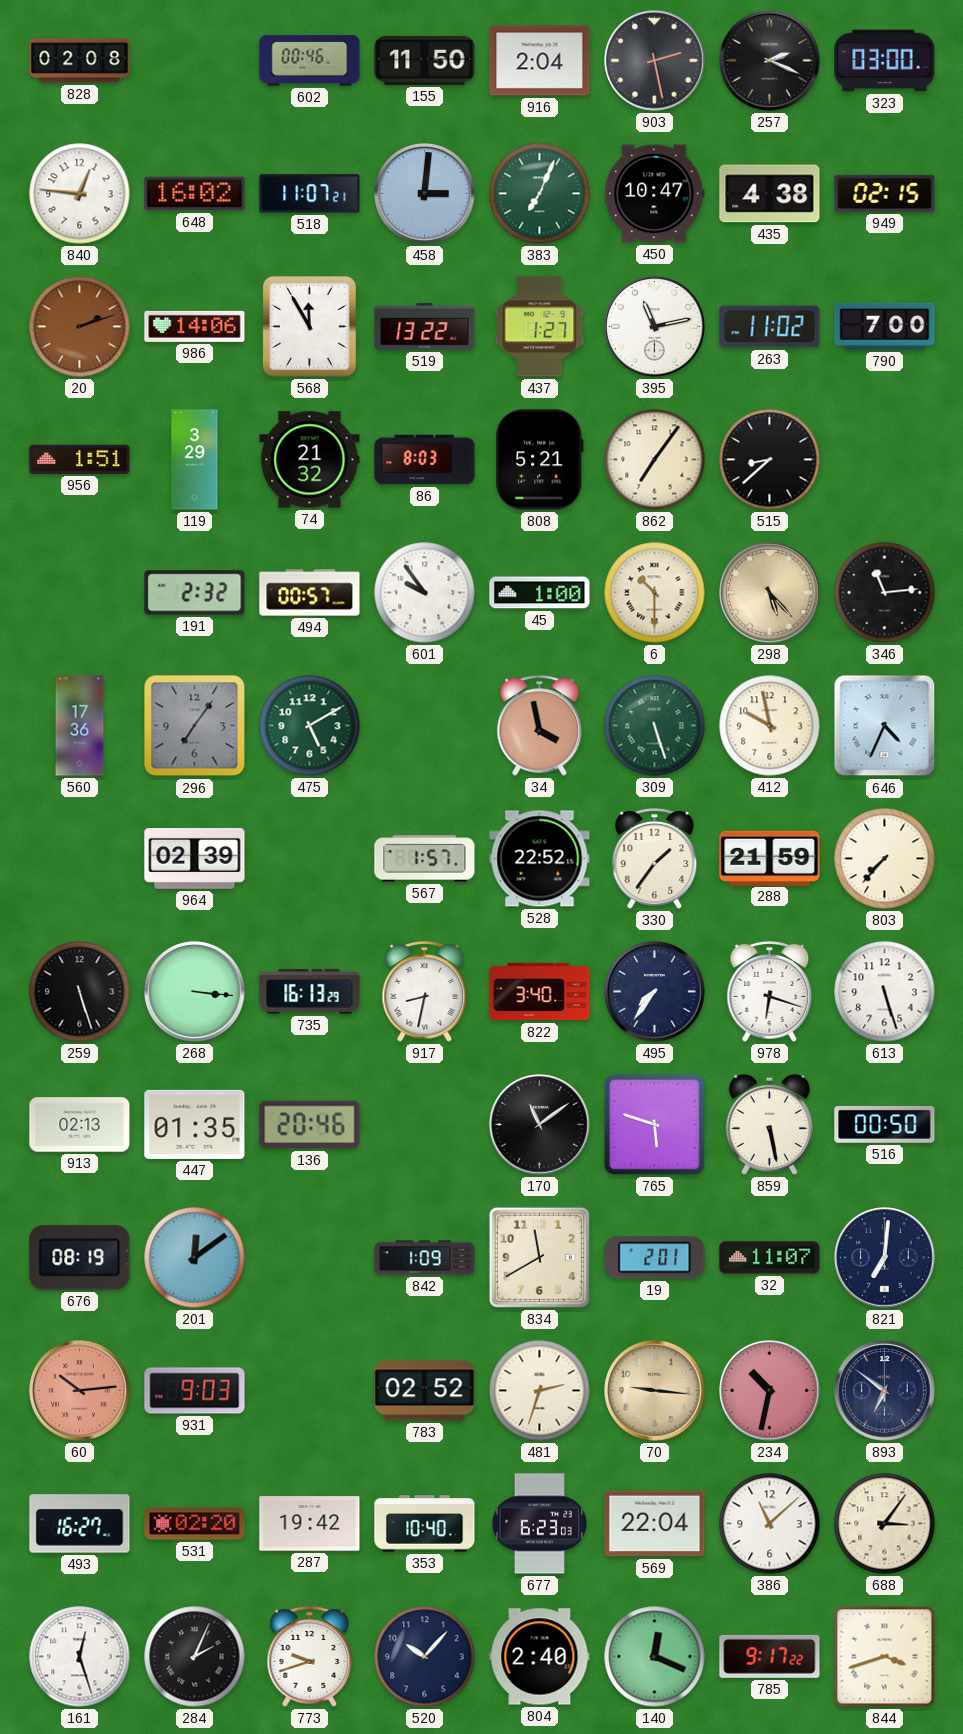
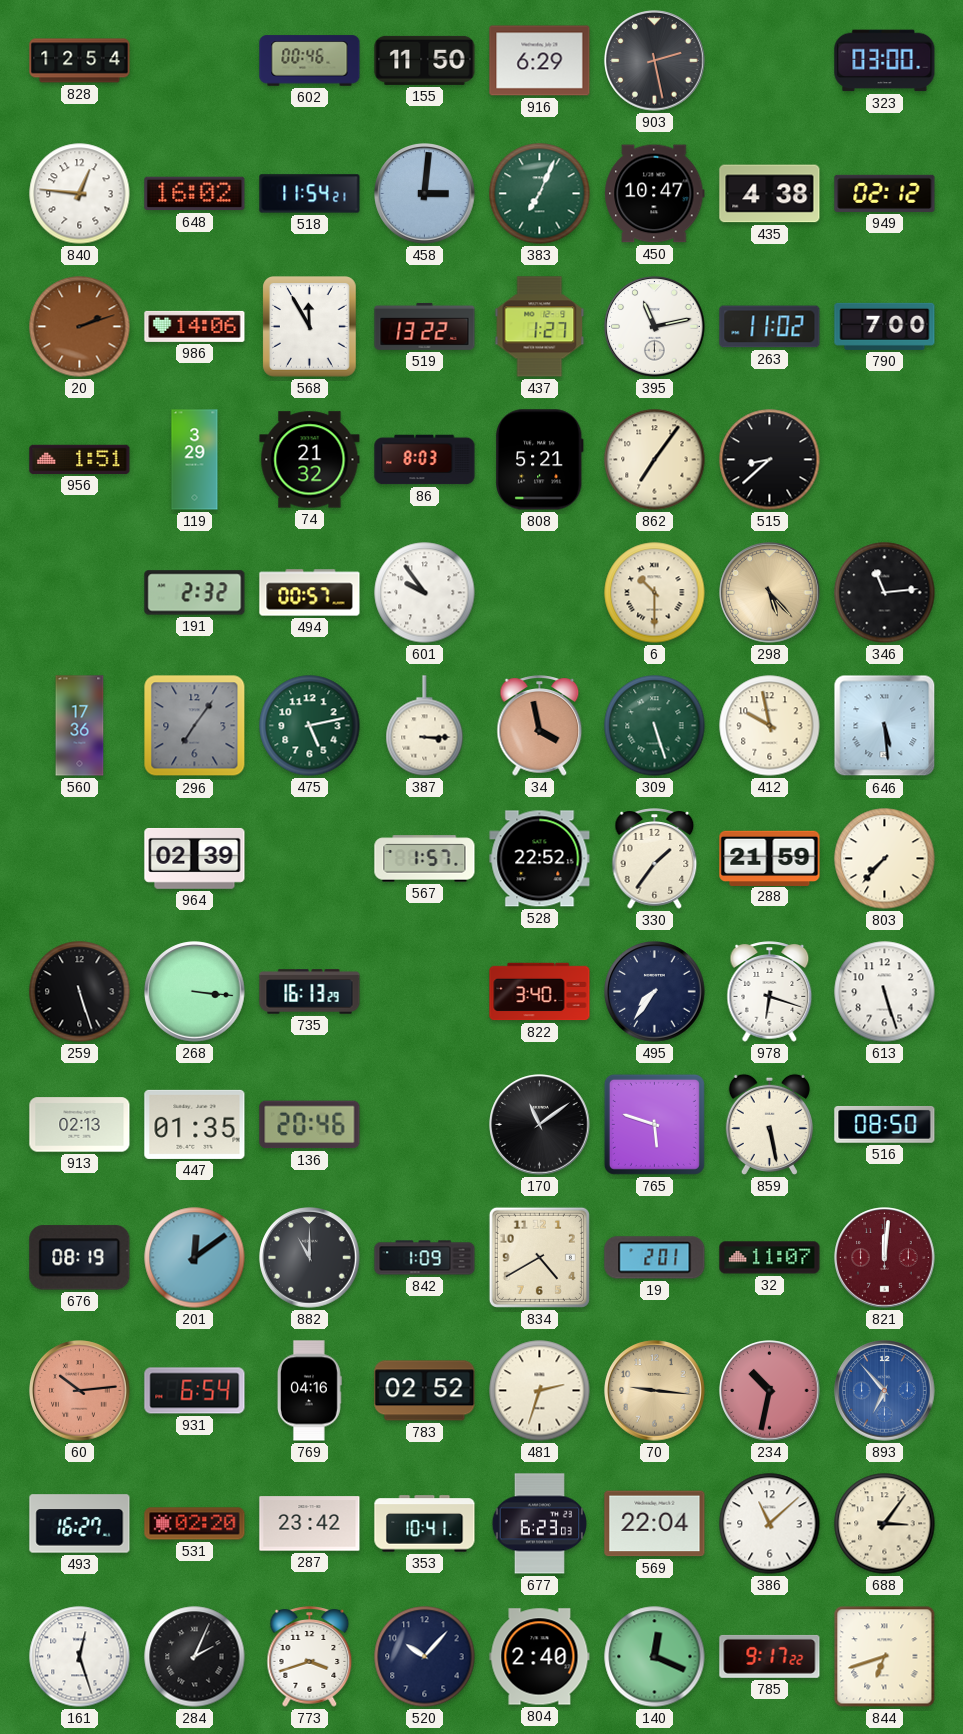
828: 02:08 -> 12:54
916: 2:04 -> 6:29
257: 2:19 -> none
518: 11:07 -> 11:54
949: 02:15 -> 02:12
45: 1:00 -> none
475: 5:10 -> 5:13
387: none -> 3:15
646: 4:34 -> 5:29
917: 8:32 -> none
516: 00:50 -> 08:50
882: none -> 11:00
834: 11:40 -> 4:40
821: 7:01 -> 12:01
821 dial: navy -> burgundy
931: 9:03 -> 6:54
769: none -> 04:16
893: 6:51 -> 6:53
893 dial: navy -> blue
287: 19:42 -> 23:42
353: 10:40 -> 10:41
773: 9:42 -> 3:42
844: 3:42 -> 6:42
